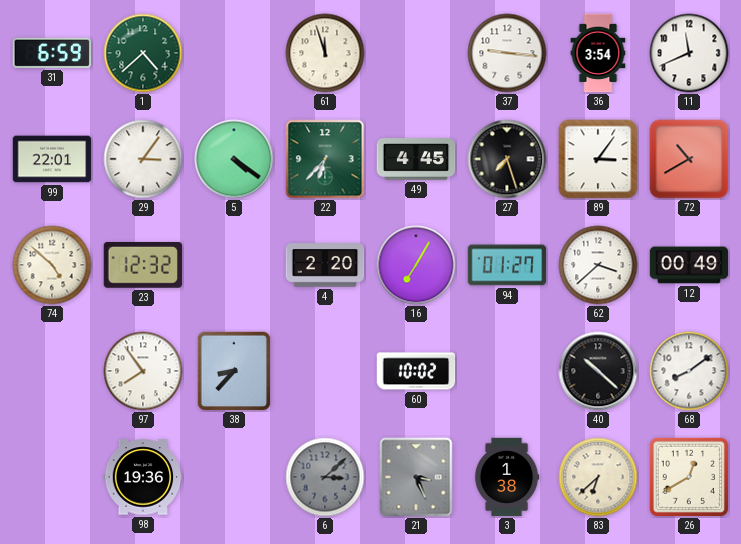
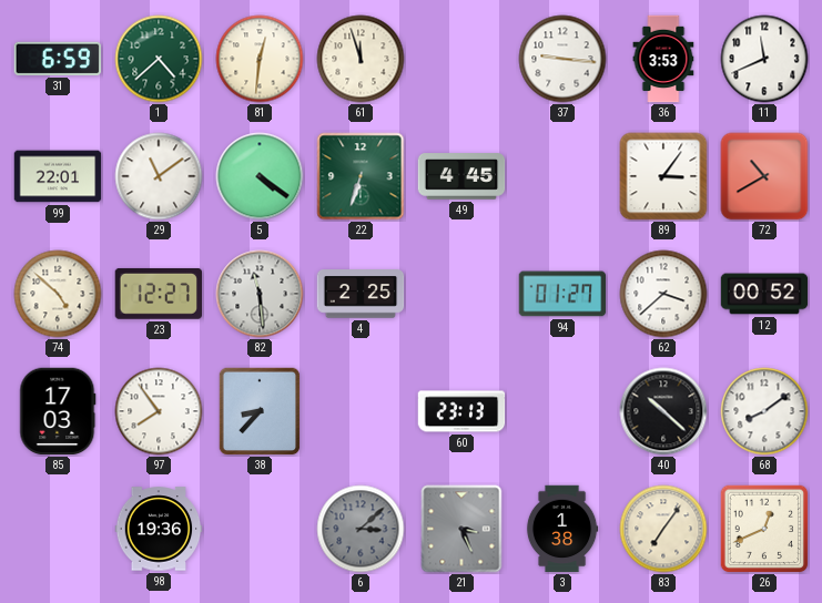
81: none -> 12:31
36: 3:54 -> 3:53
29: 3:06 -> 11:09
22: 6:37 -> 6:33
27: 7:27 -> none
23: 12:32 -> 12:27
82: none -> 11:29
4: 2:20 -> 2:25
16: 7:05 -> none
12: 00:49 -> 00:52
85: none -> 17:03
60: 10:02 -> 23:13
83: 6:38 -> 7:06
26: 12:40 -> 12:41
